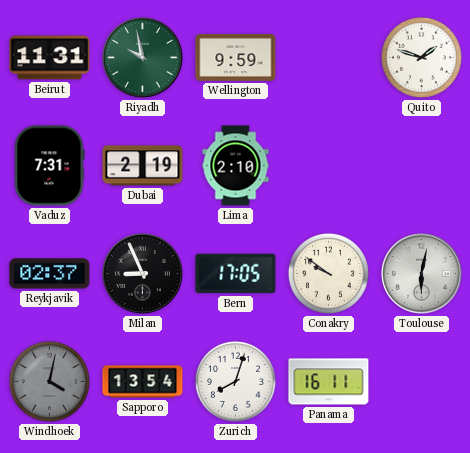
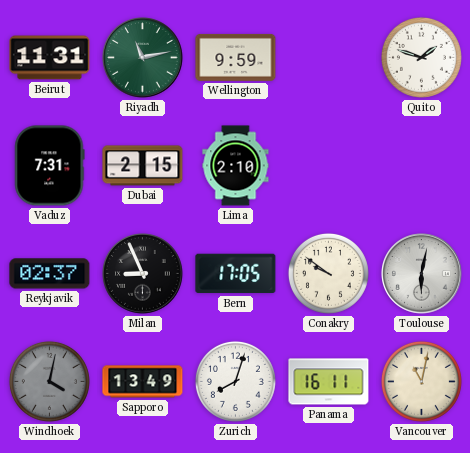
Riyadh: 9:58 -> 11:13
Dubai: 2:19 -> 2:15
Sapporo: 13:54 -> 13:49
Vancouver: none -> 11:02
